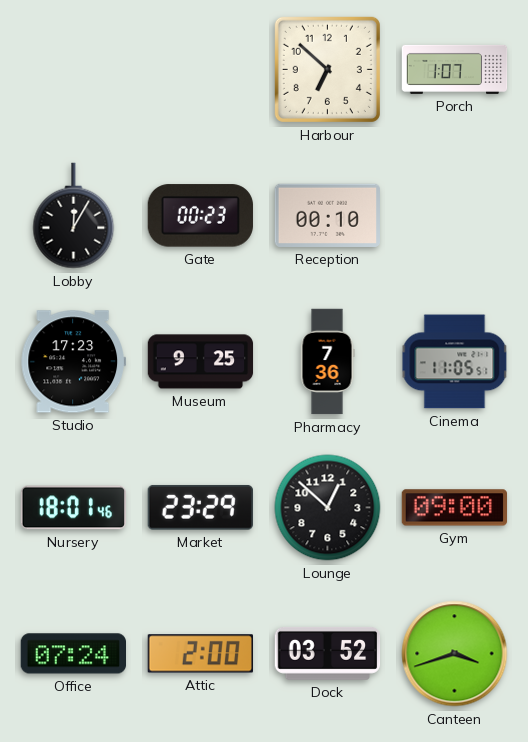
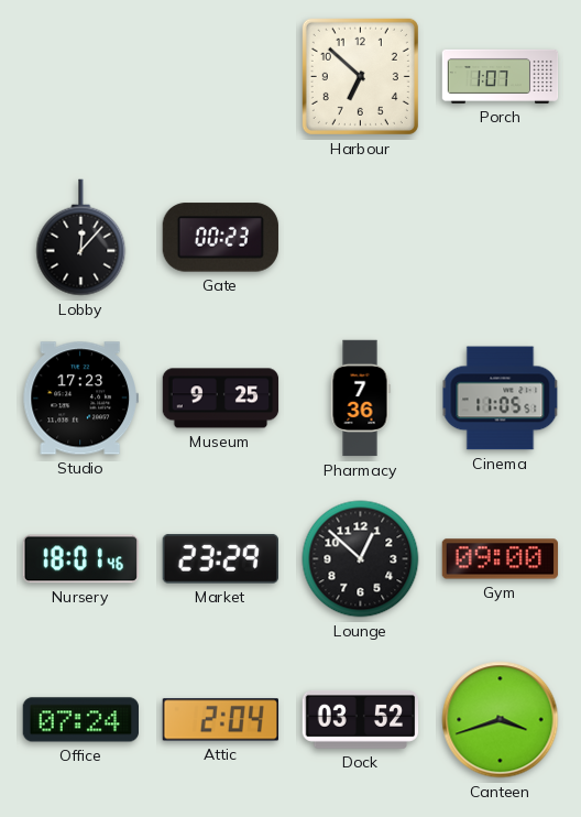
Lobby: 12:05 -> 12:07
Reception: 00:10 -> none
Attic: 2:00 -> 2:04
